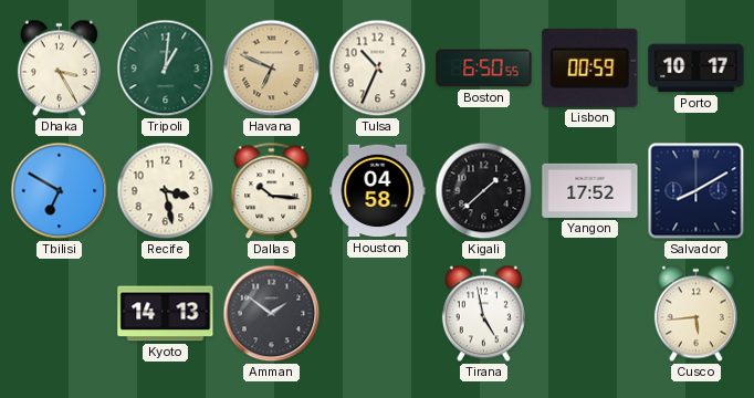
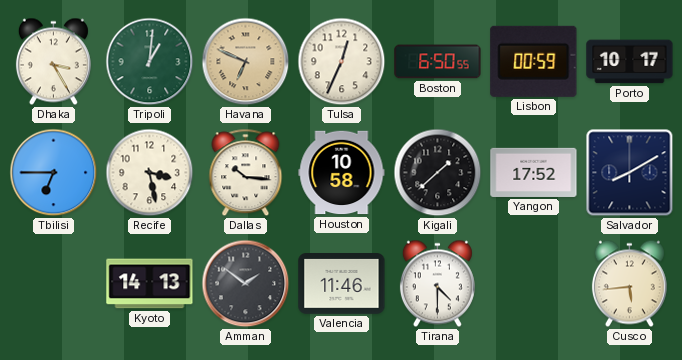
Tulsa: 10:34 -> 12:34
Tbilisi: 6:50 -> 6:45
Houston: 04:58 -> 10:58
Valencia: none -> 11:46
Tirana: 4:58 -> 4:30
